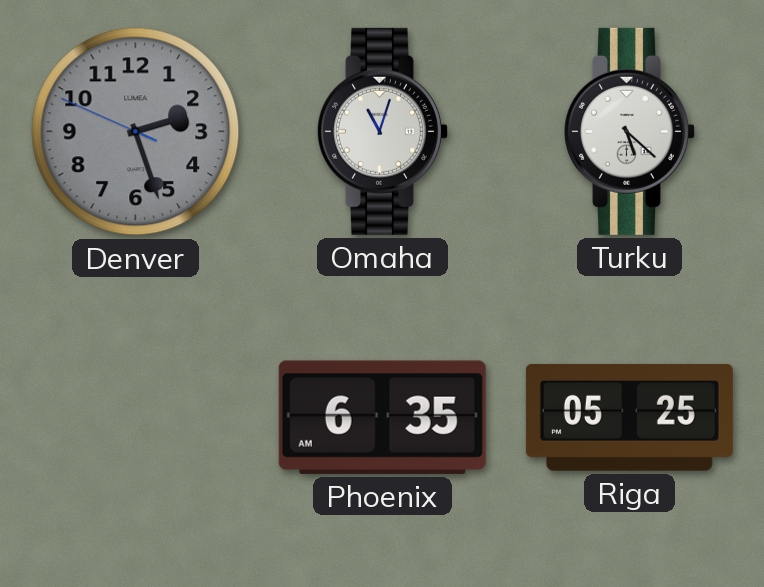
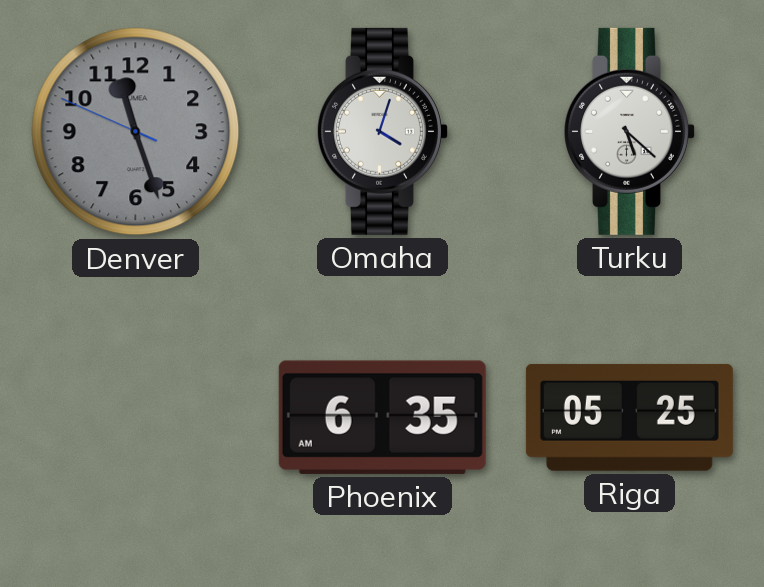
Denver: 2:26 -> 11:26
Omaha: 11:03 -> 4:03
